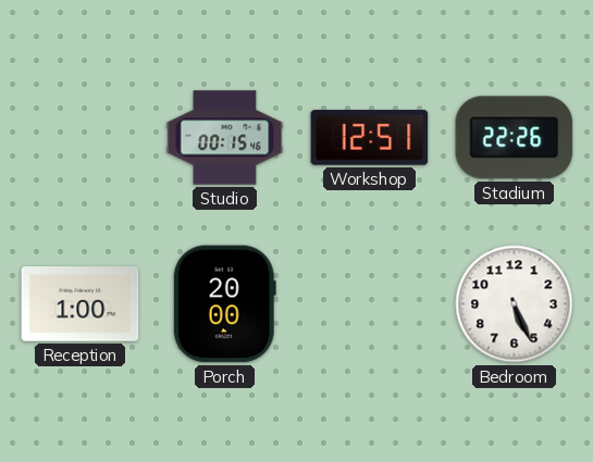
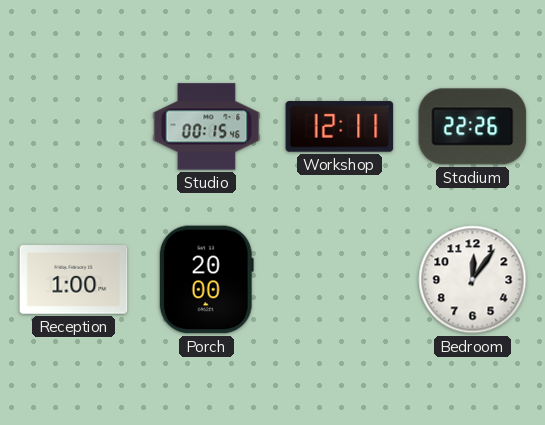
Workshop: 12:51 -> 12:11
Bedroom: 5:26 -> 12:06
